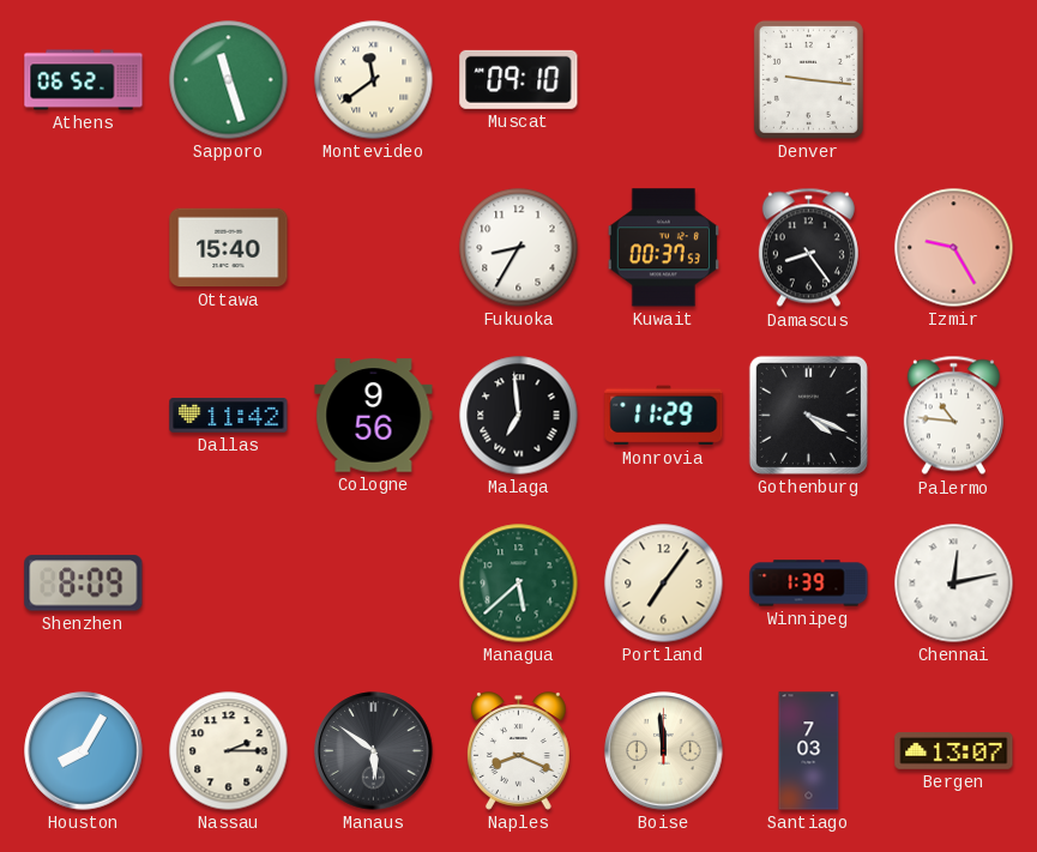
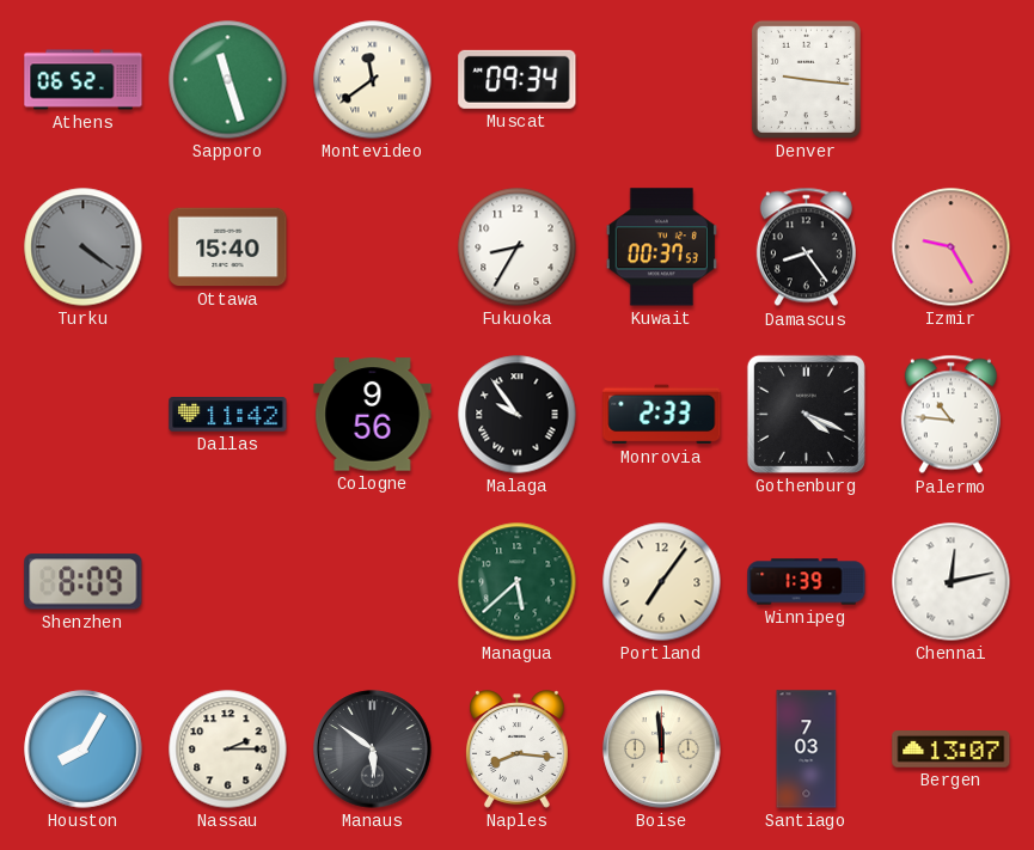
Muscat: 09:10 -> 09:34
Turku: none -> 4:21
Malaga: 6:59 -> 9:54
Monrovia: 11:29 -> 2:33
Naples: 8:19 -> 8:16
